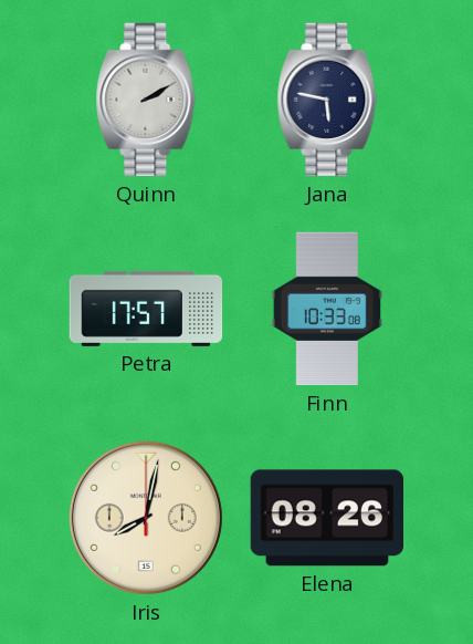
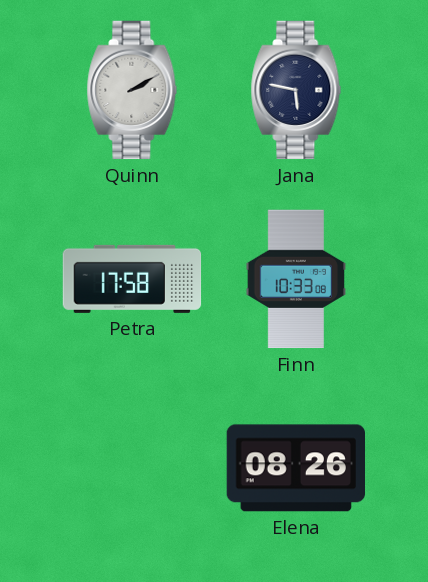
Petra: 17:57 -> 17:58
Iris: 8:02 -> none
